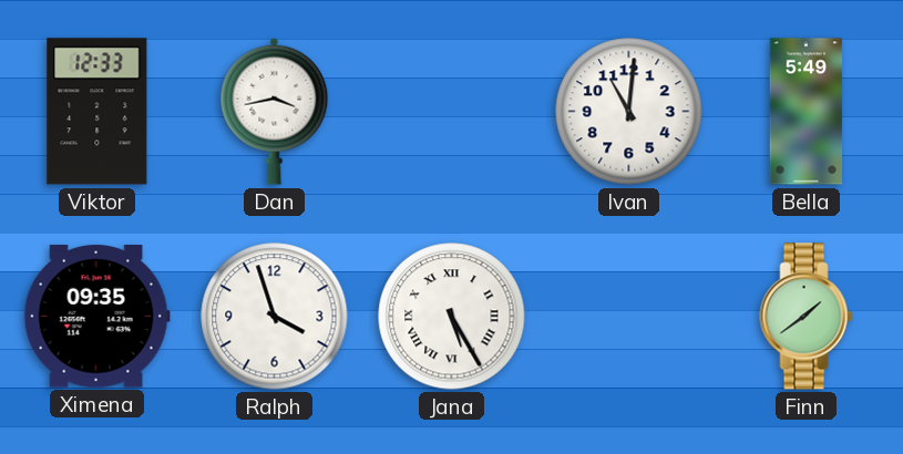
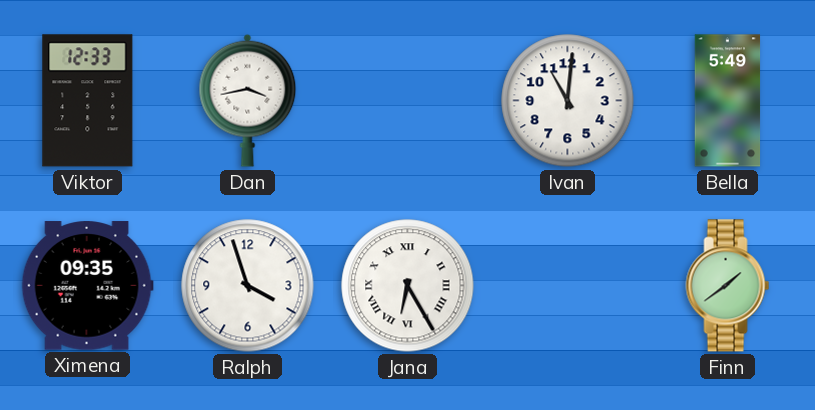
Jana: 5:25 -> 6:25
